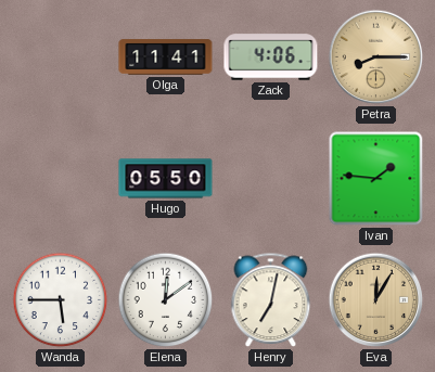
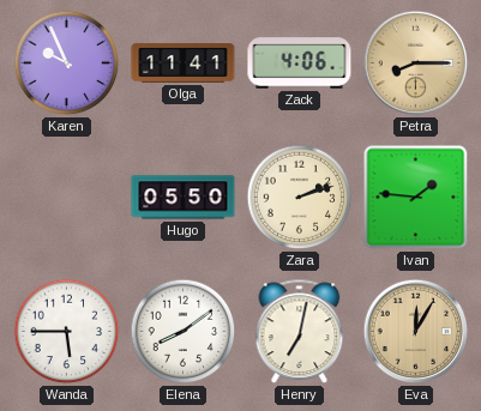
Karen: none -> 9:56
Zara: none -> 2:12
Elena: 12:09 -> 8:09
